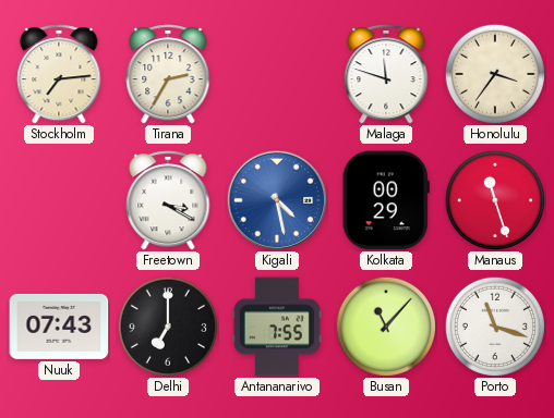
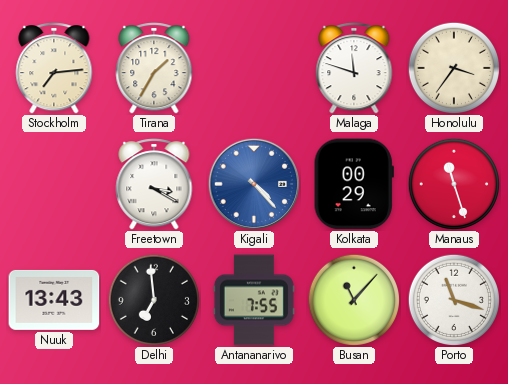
Tirana: 2:35 -> 1:35
Kigali: 4:28 -> 4:23
Nuuk: 07:43 -> 13:43
Delhi: 7:00 -> 6:59
